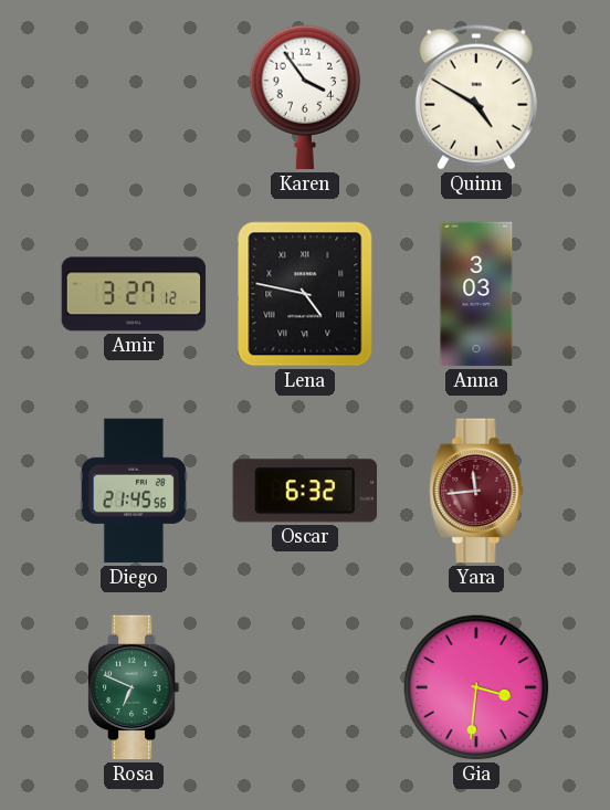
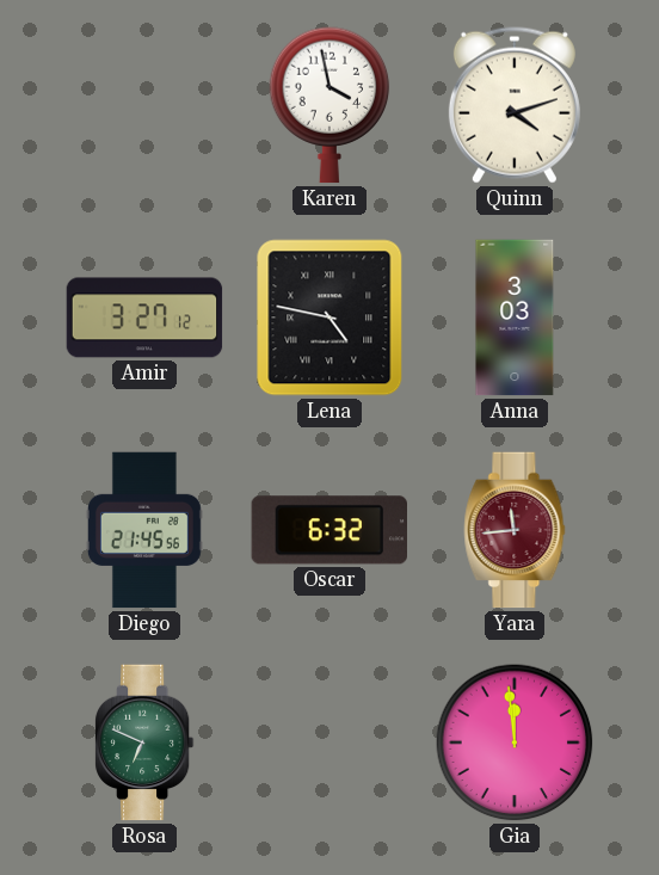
Karen: 3:54 -> 3:58
Quinn: 4:50 -> 4:12
Gia: 3:31 -> 11:59
